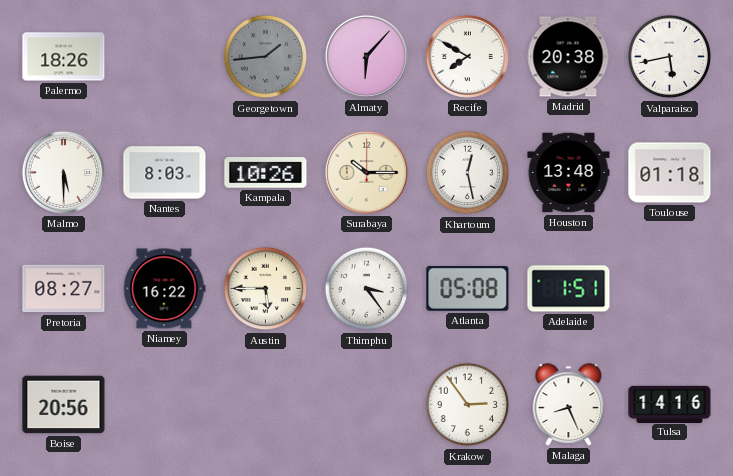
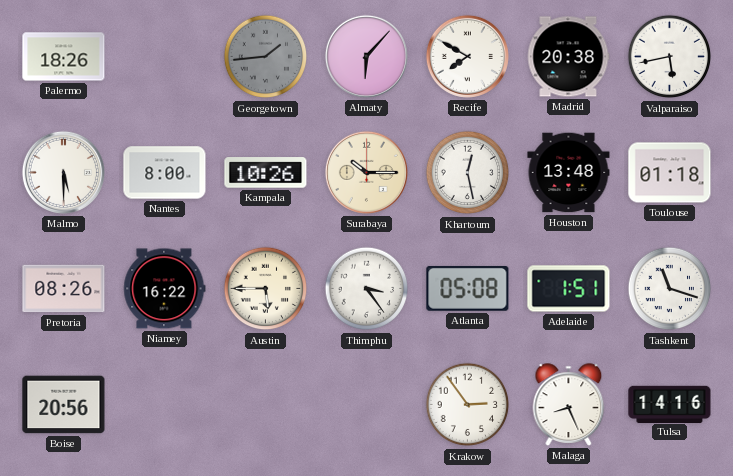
Nantes: 8:03 -> 8:00
Pretoria: 08:27 -> 08:26
Tashkent: none -> 11:18
